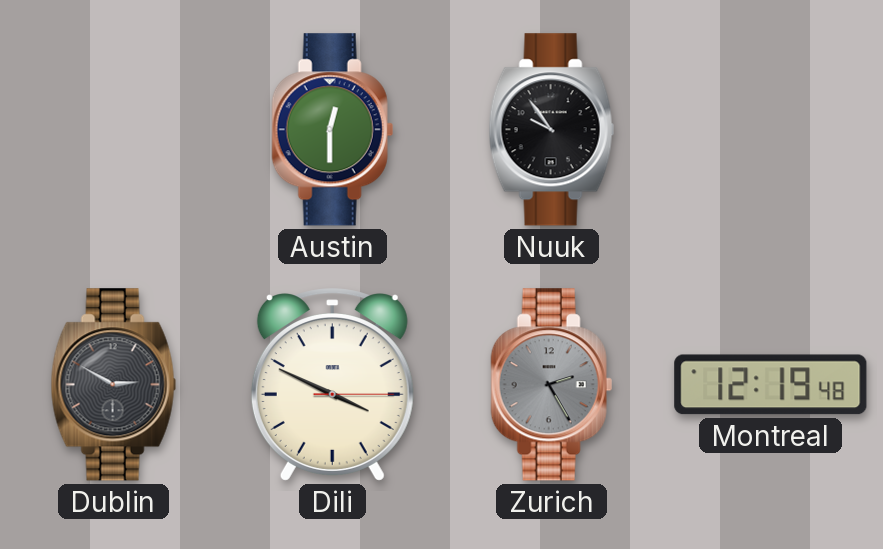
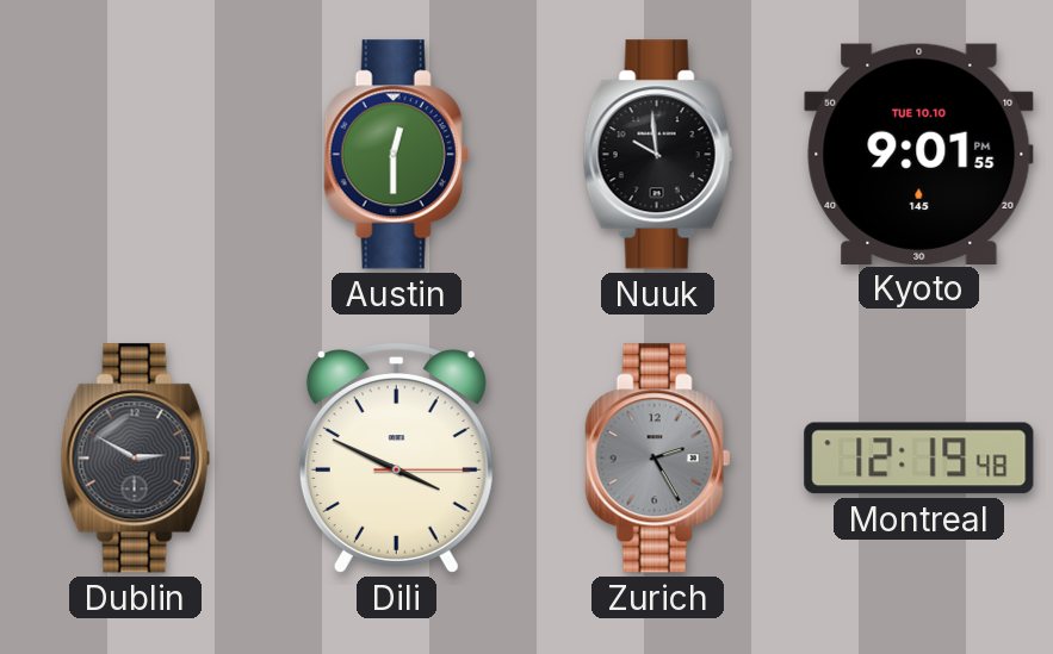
Nuuk: 9:54 -> 9:59
Kyoto: none -> 9:01
